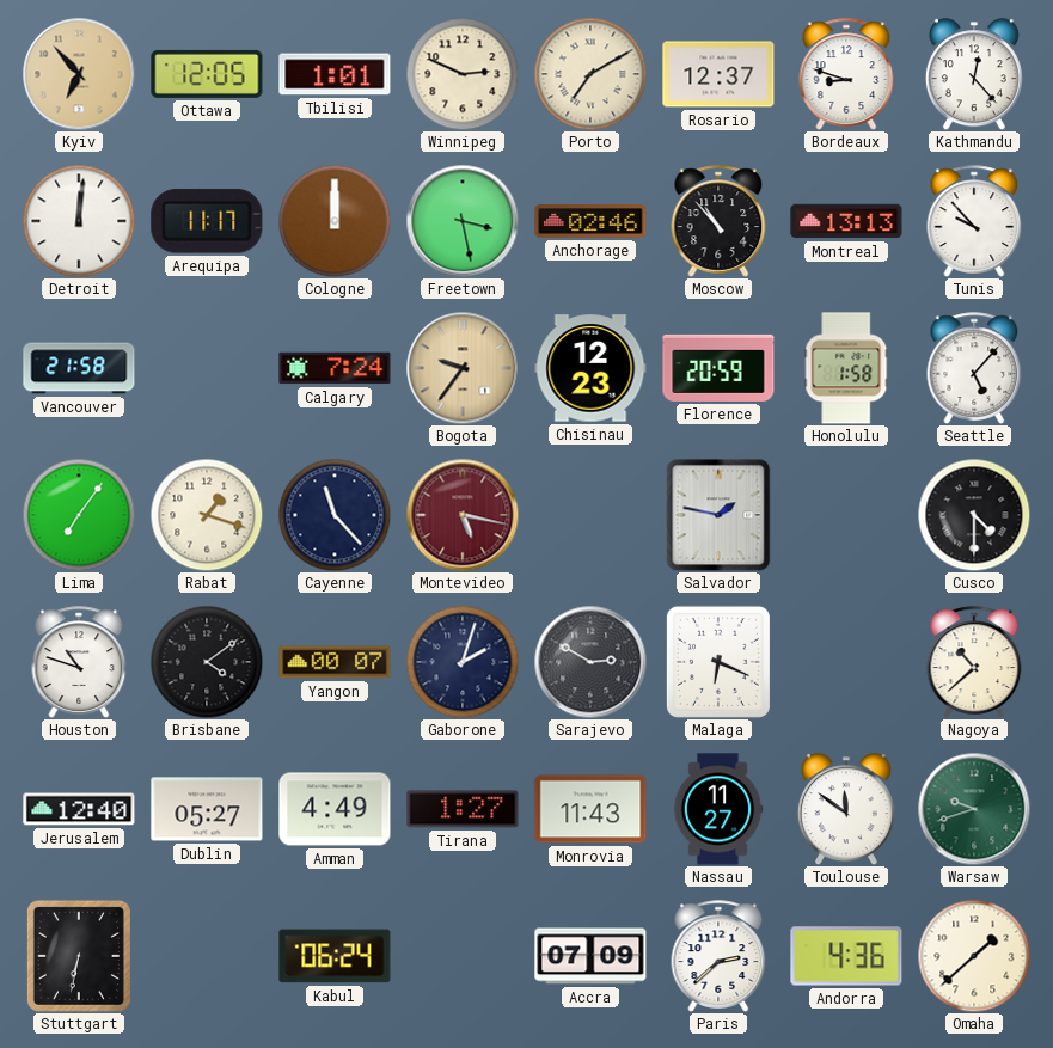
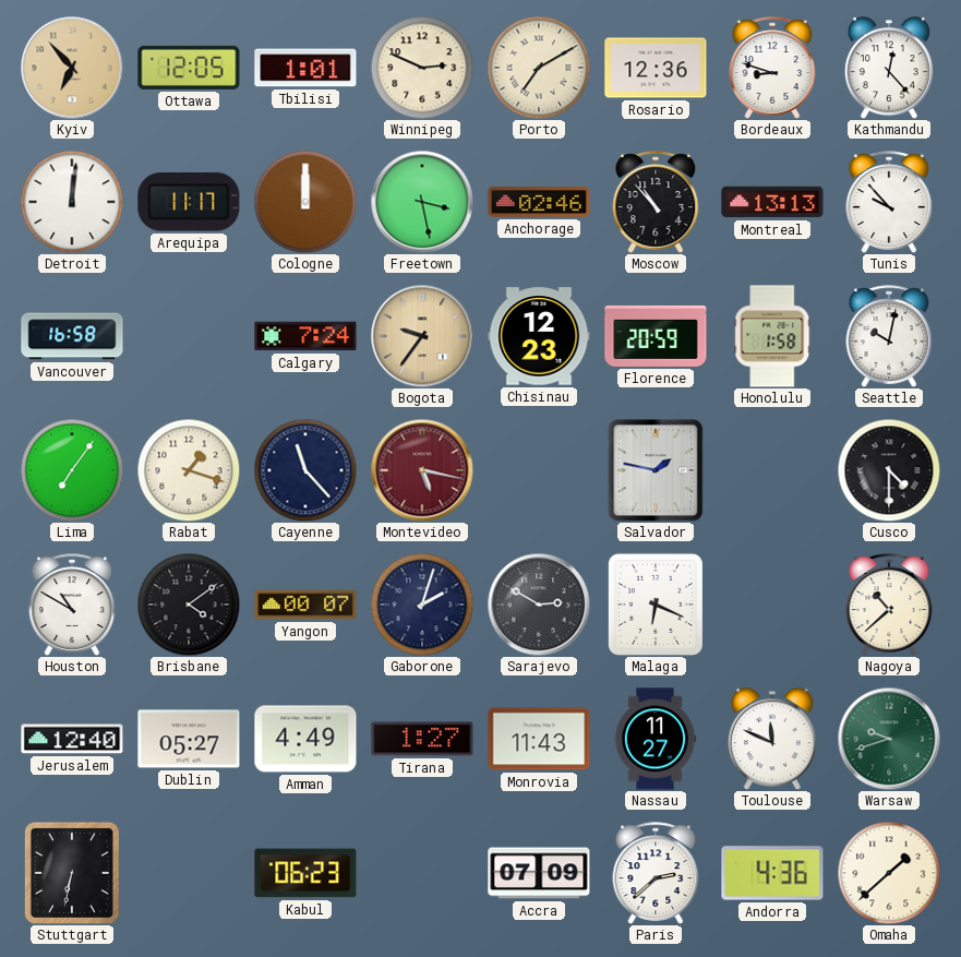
Rosario: 12:37 -> 12:36
Vancouver: 21:58 -> 16:58
Seattle: 5:07 -> 10:02
Houston: 10:48 -> 10:50
Toulouse: 11:51 -> 11:49
Kabul: 06:24 -> 06:23
